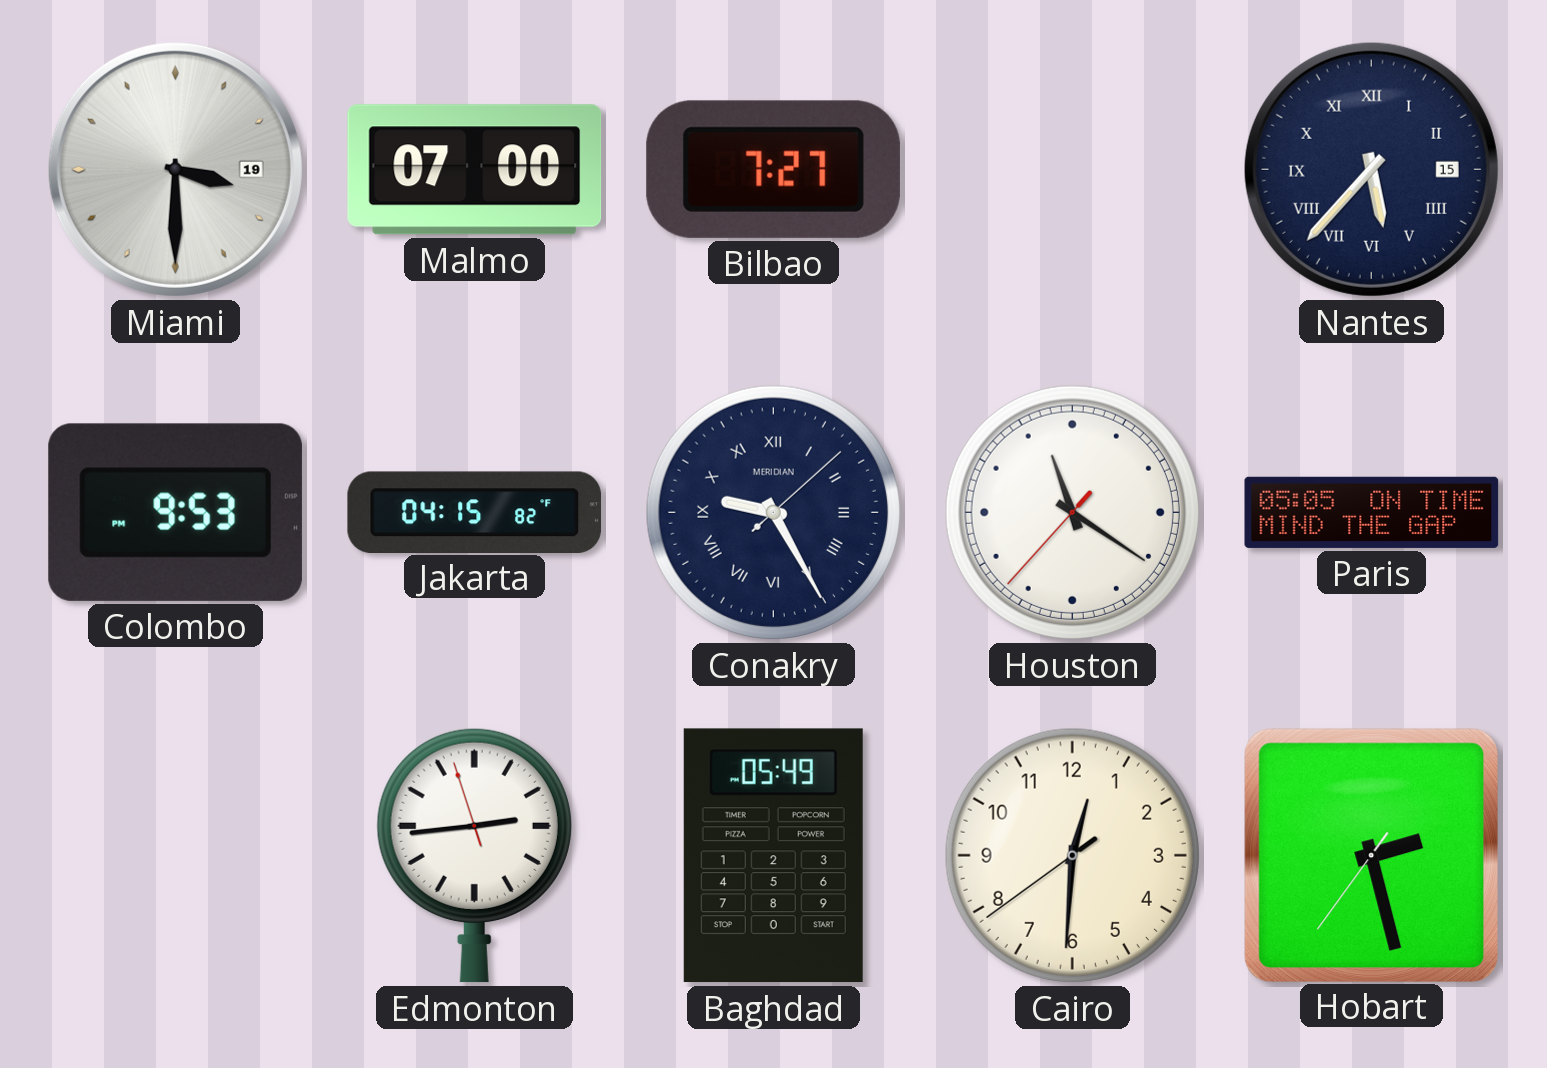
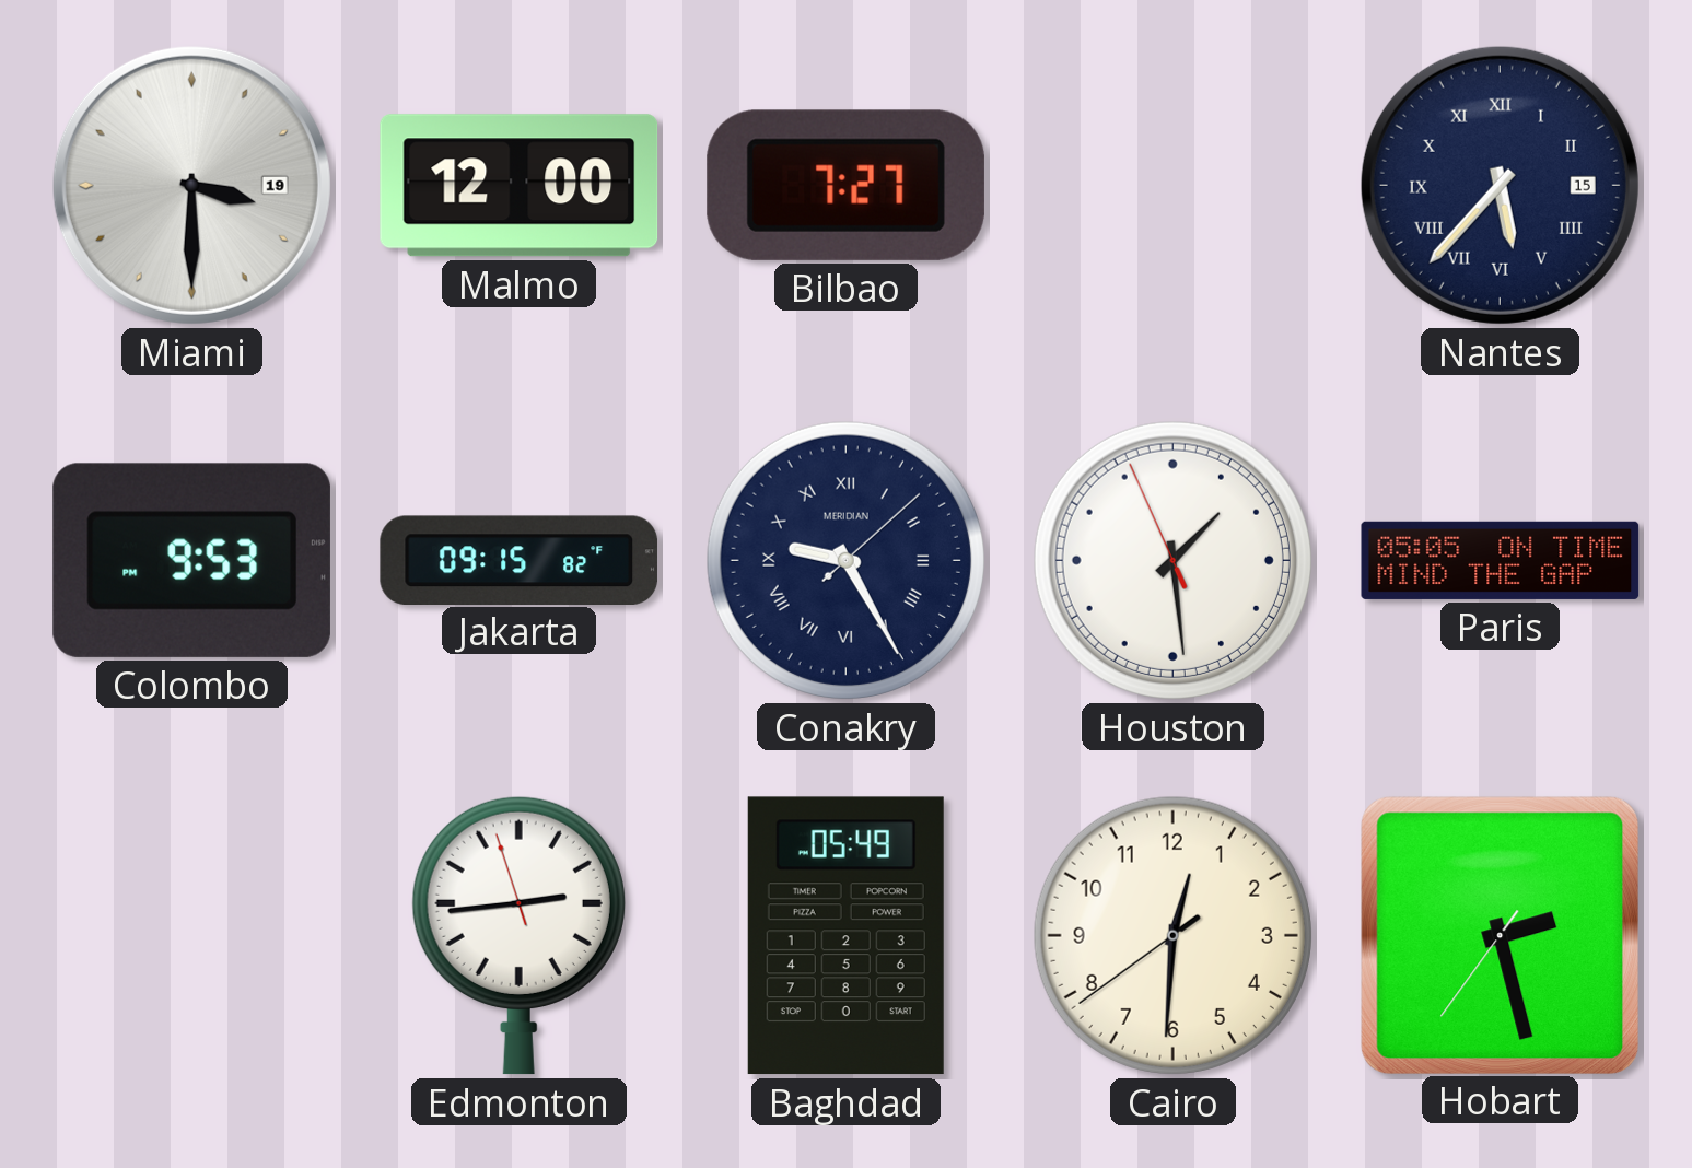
Malmo: 07:00 -> 12:00
Jakarta: 04:15 -> 09:15
Houston: 11:20 -> 1:28
